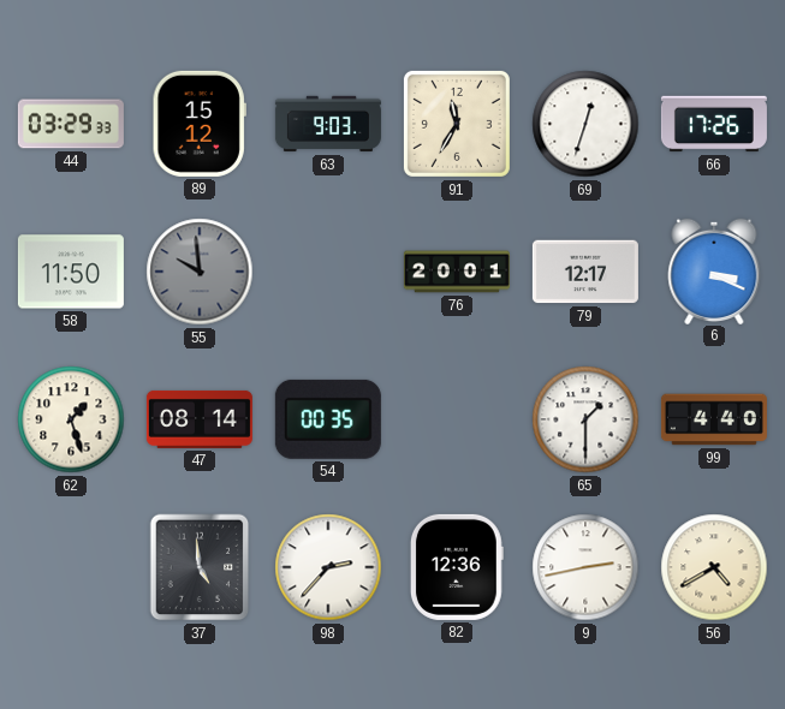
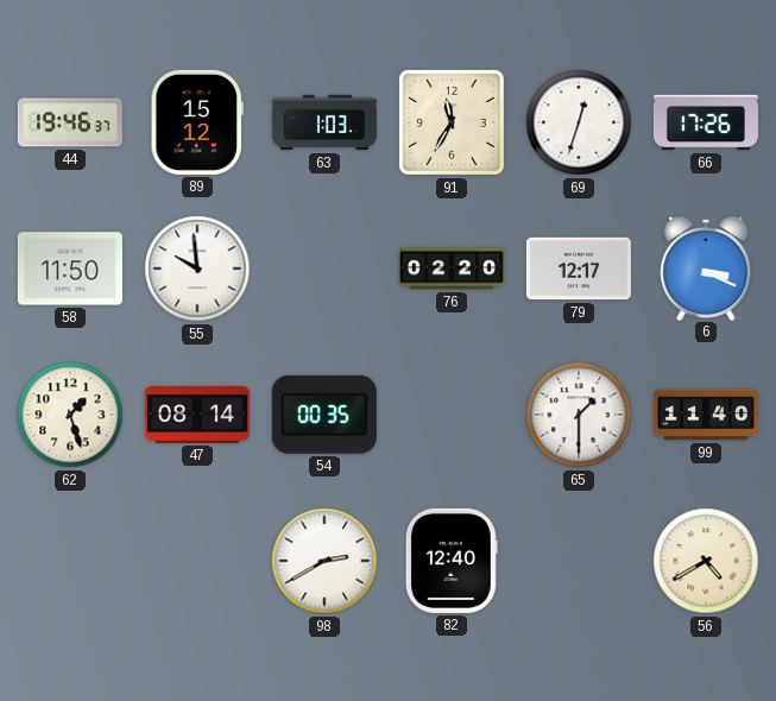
44: 03:29 -> 19:46
63: 9:03 -> 1:03
55 dial: grey -> white
76: 20:01 -> 02:20
99: 4:40 -> 11:40
37: 4:59 -> none
98: 2:37 -> 2:40
82: 12:36 -> 12:40
9: 2:43 -> none
